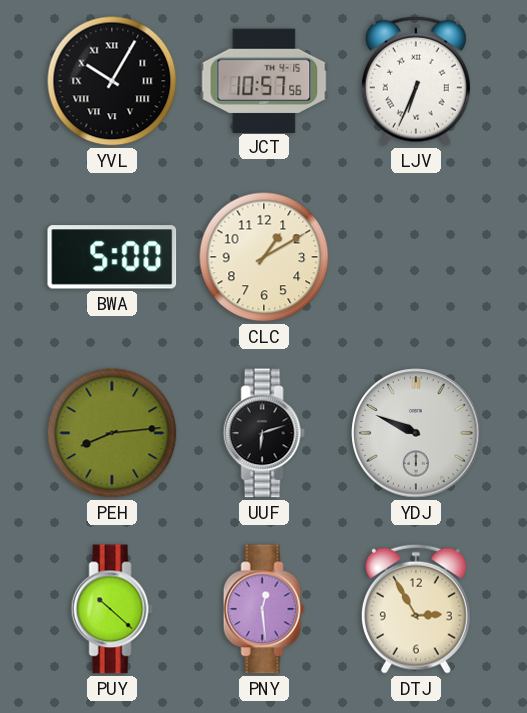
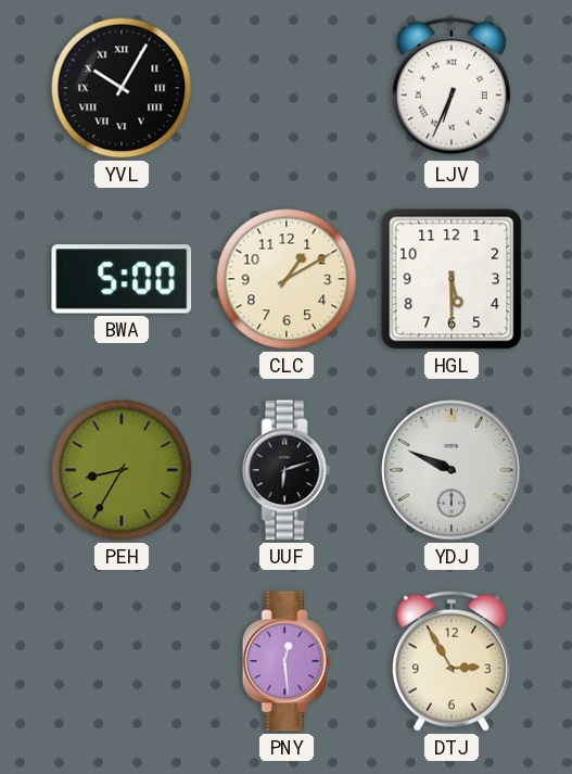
JCT: 10:57 -> none
HGL: none -> 5:30
PEH: 8:14 -> 8:35
PUY: 10:22 -> none
